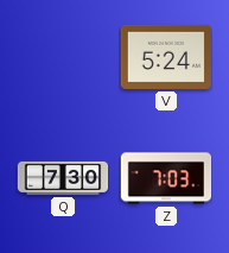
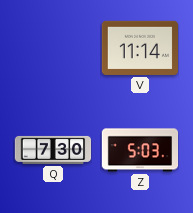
V: 5:24 -> 11:14
Z: 7:03 -> 5:03
